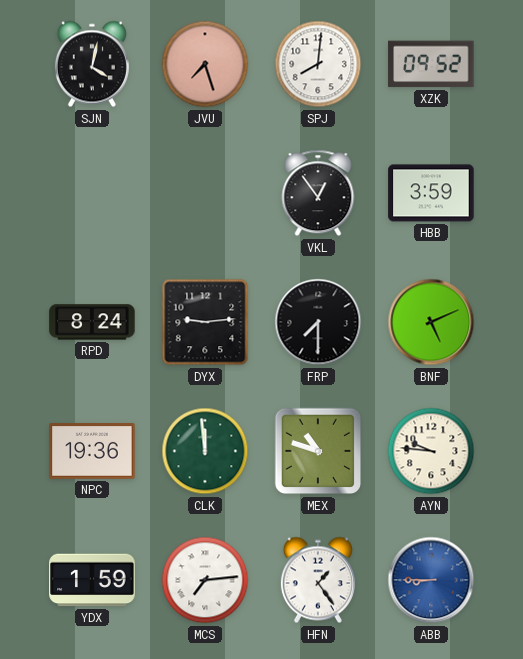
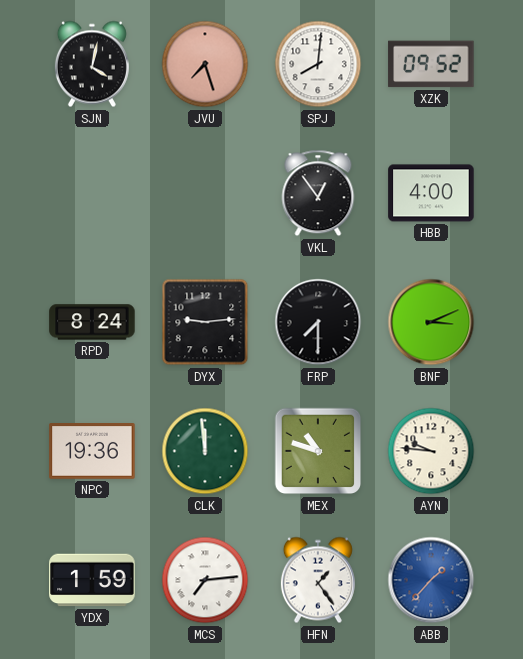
HBB: 3:59 -> 4:00
BNF: 5:11 -> 3:11
ABB: 8:45 -> 1:37
